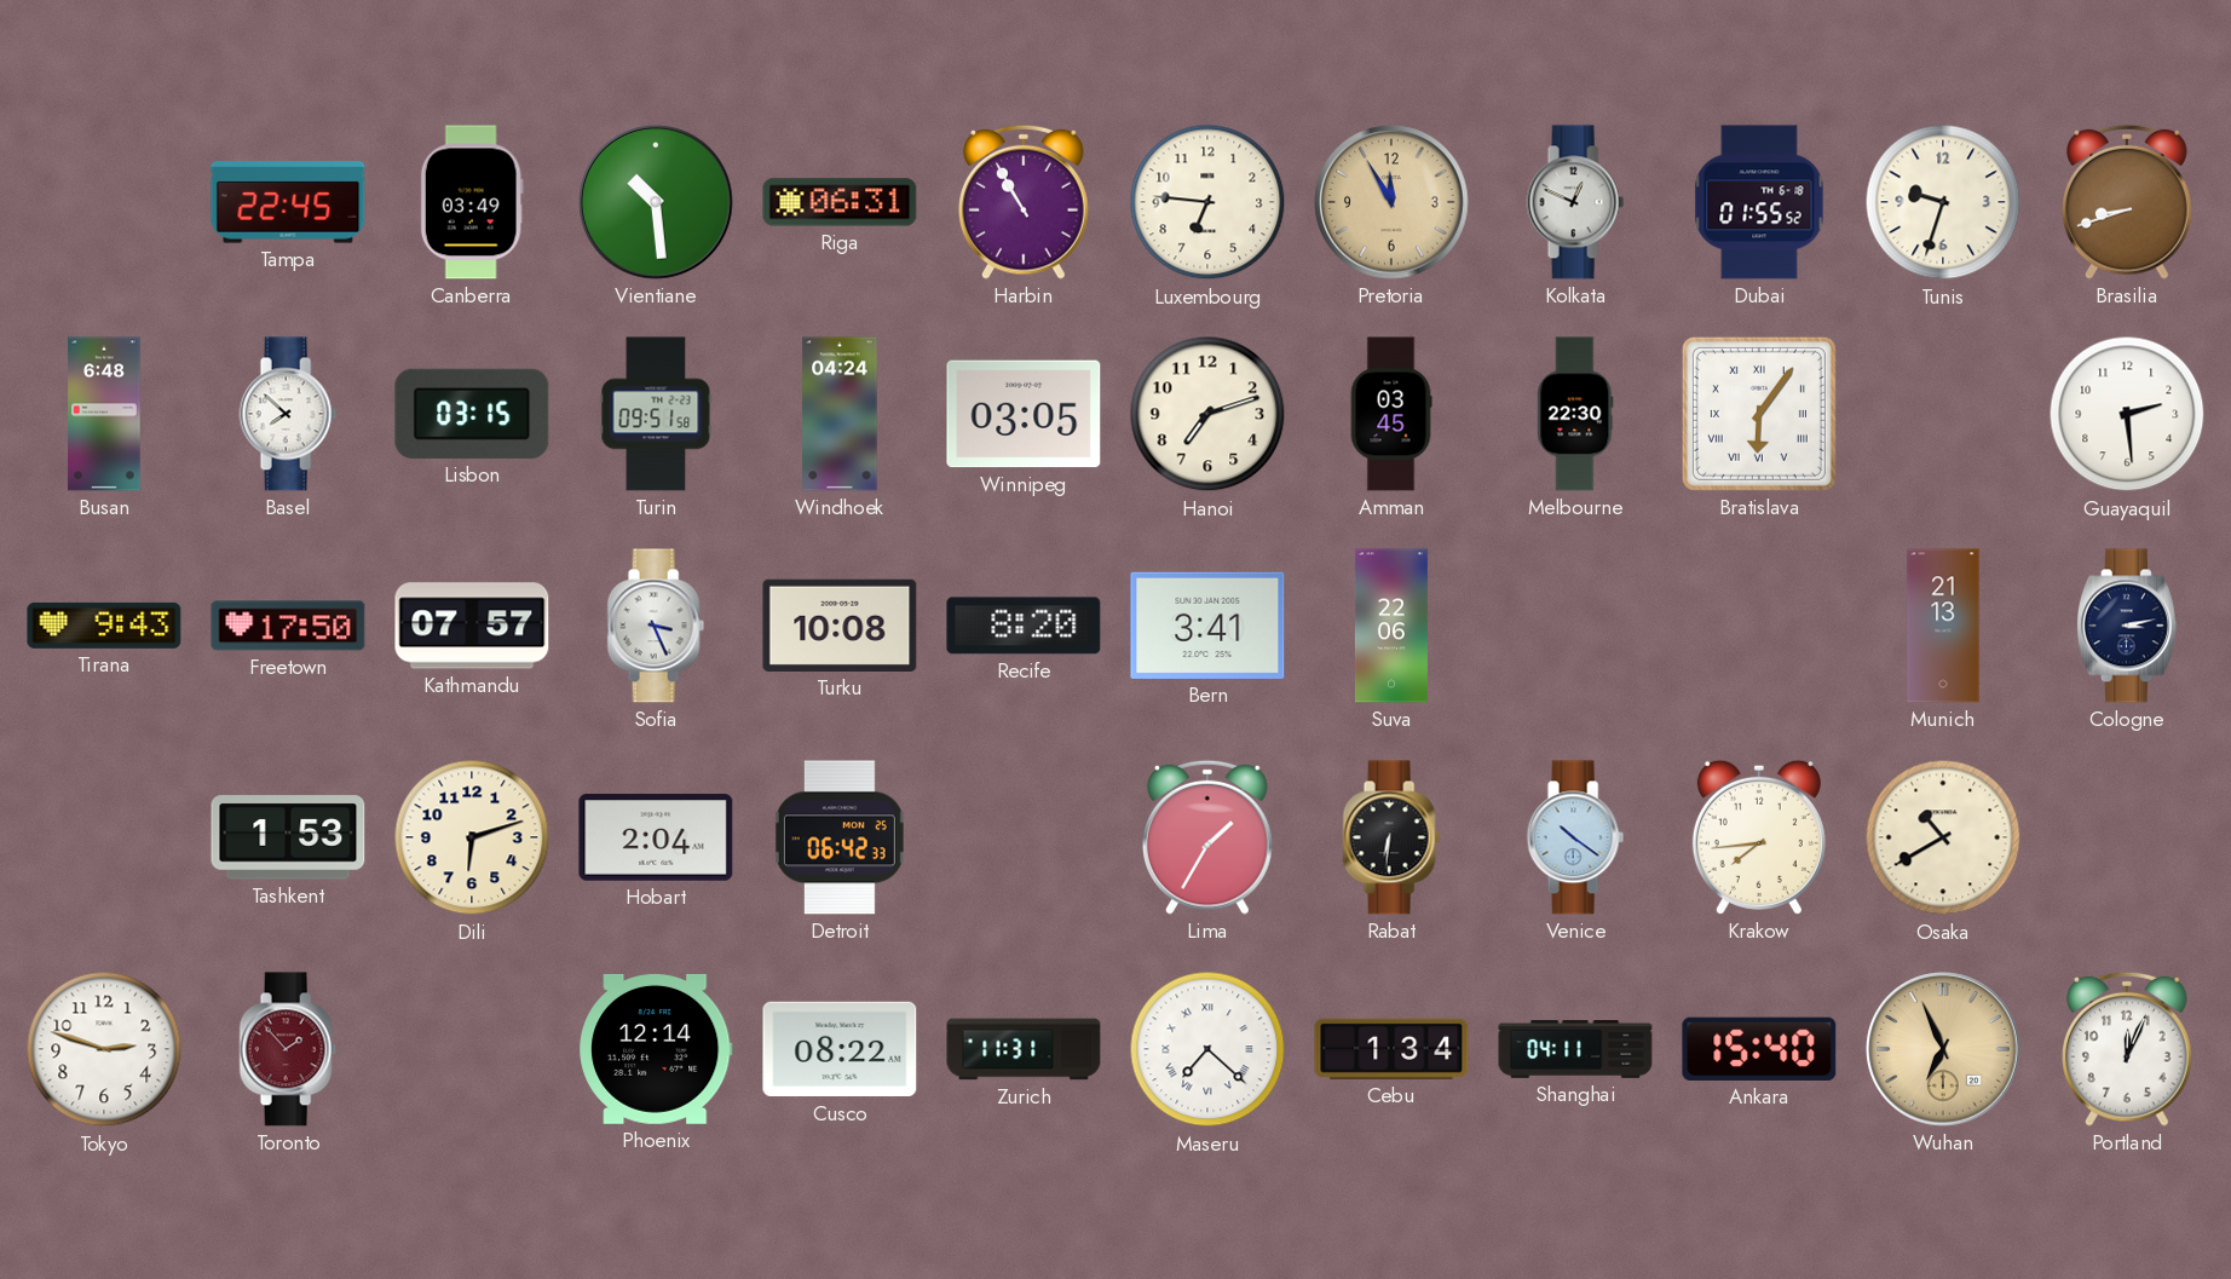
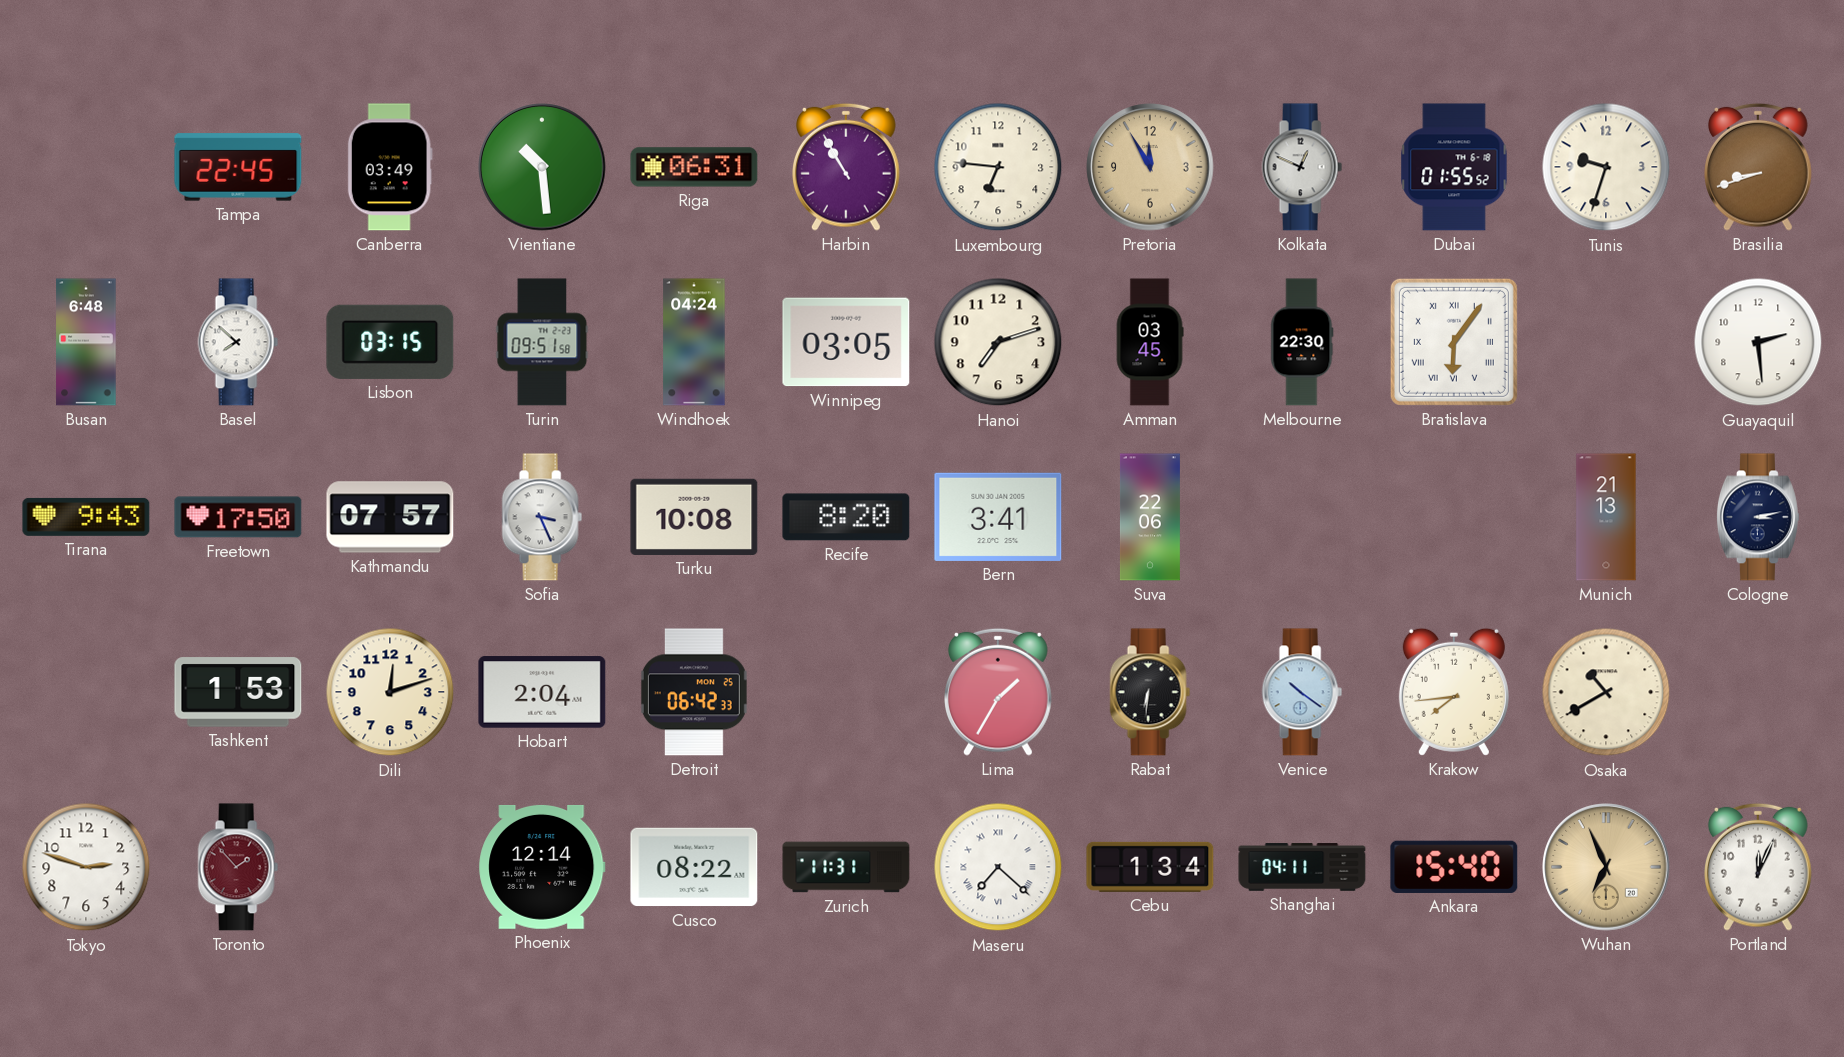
Dili: 6:12 -> 12:12
